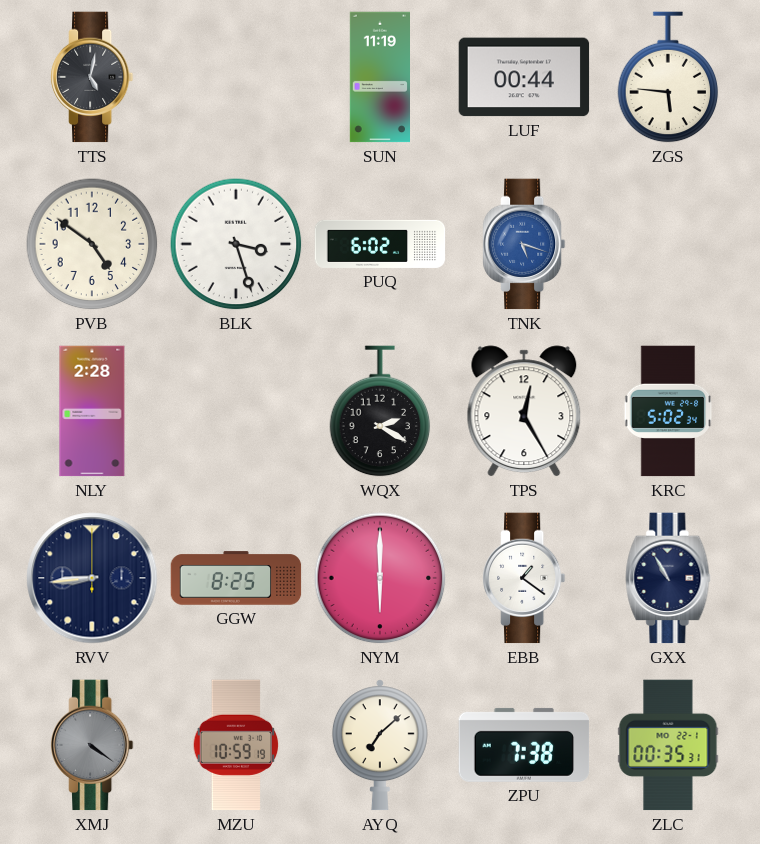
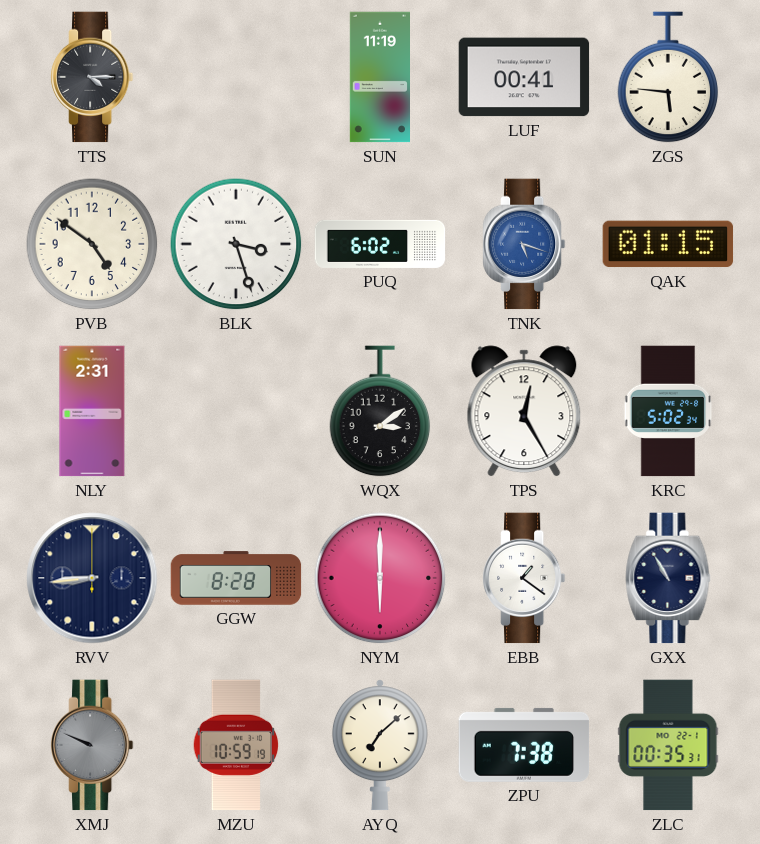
TTS: 5:02 -> 4:15
LUF: 00:44 -> 00:41
QAK: none -> 01:15
NLY: 2:28 -> 2:31
WQX: 2:20 -> 3:09
GGW: 8:25 -> 8:28
XMJ: 4:21 -> 9:49
